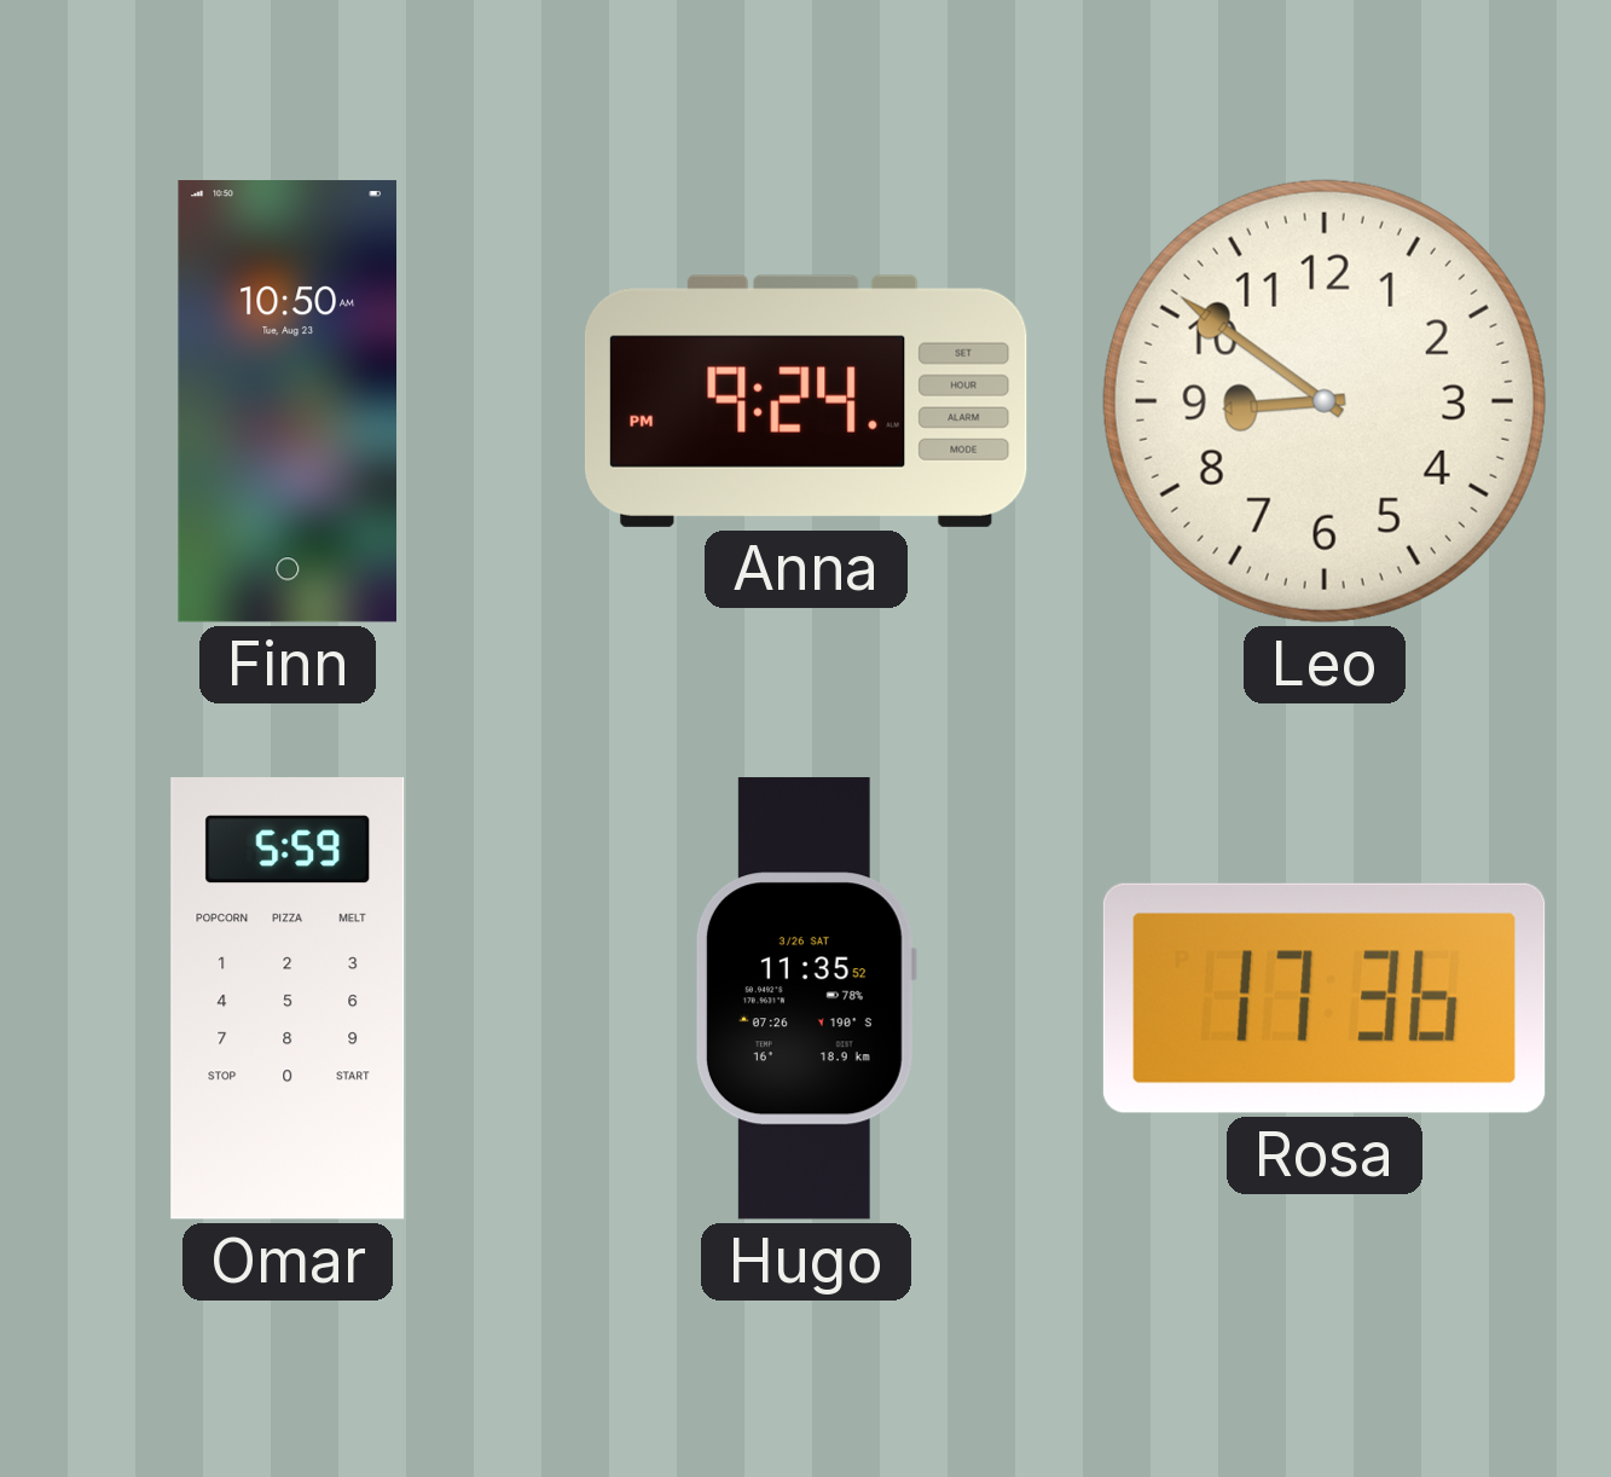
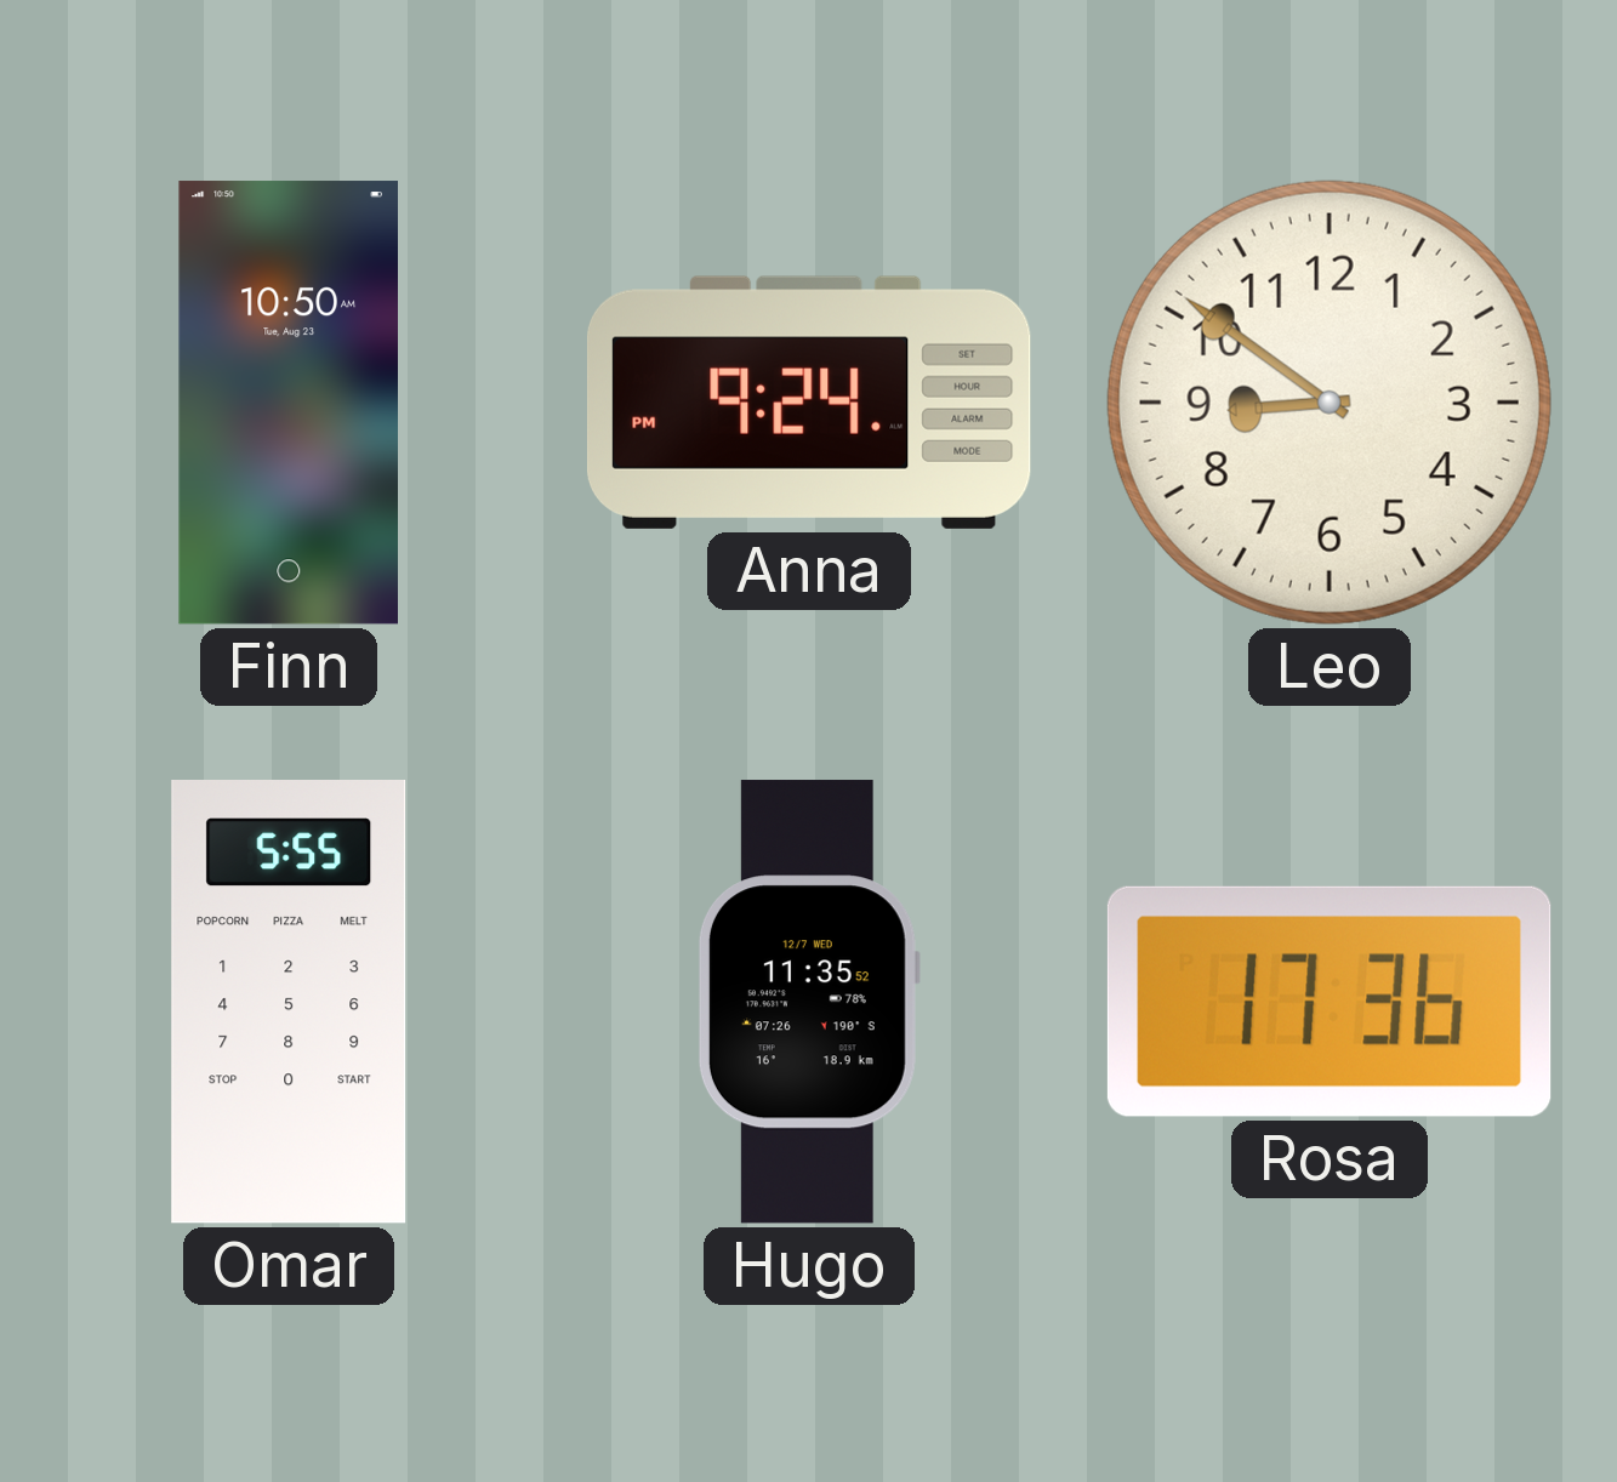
Omar: 5:59 -> 5:55
Hugo date: 3/26 SAT -> 12/7 WED
